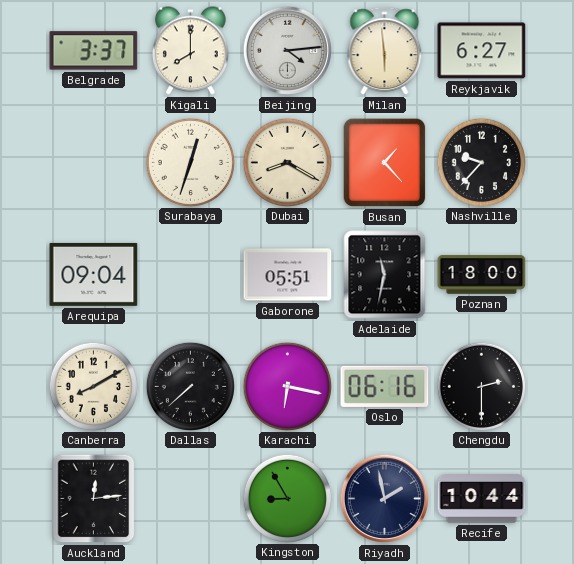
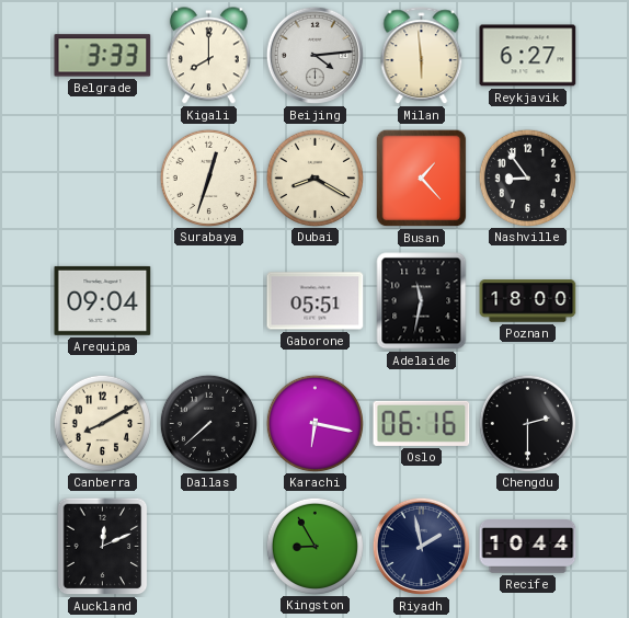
Belgrade: 3:37 -> 3:33
Nashville: 9:37 -> 8:54
Auckland: 12:14 -> 12:11
